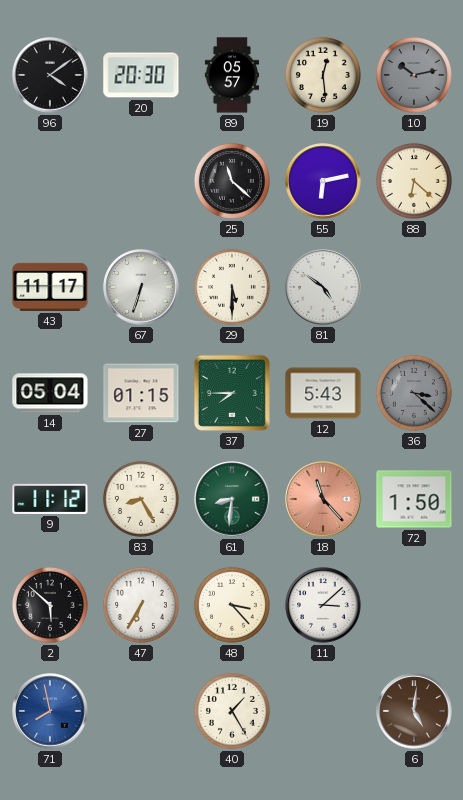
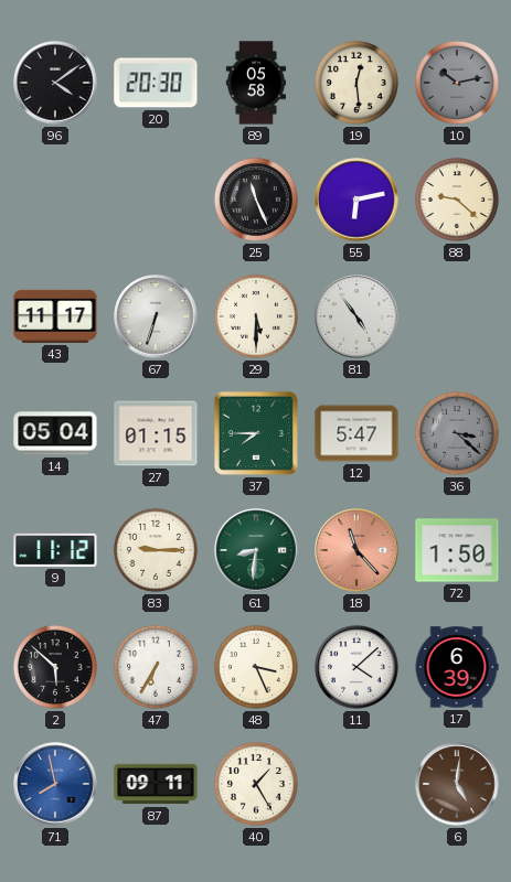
89: 05:57 -> 05:58
25: 11:22 -> 11:26
88: 6:22 -> 9:22
81: 4:51 -> 4:54
12: 5:43 -> 5:47
83: 8:25 -> 9:15
48: 3:23 -> 3:26
11: 3:08 -> 4:08
17: none -> 6:39
87: none -> 09:11
